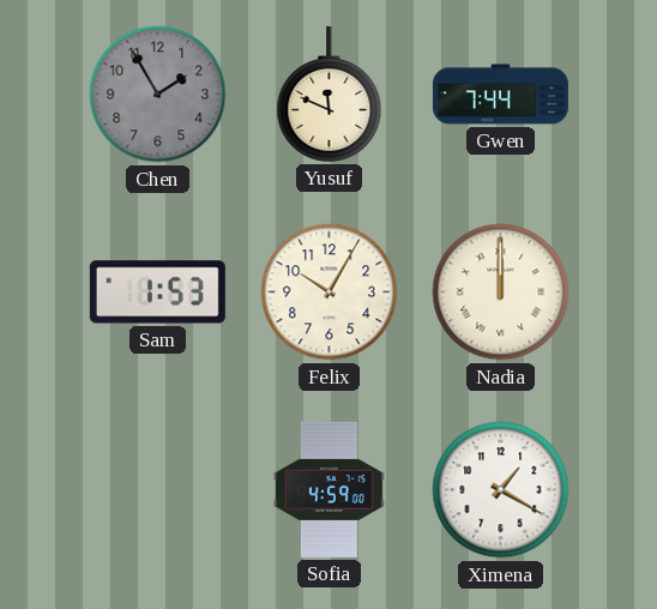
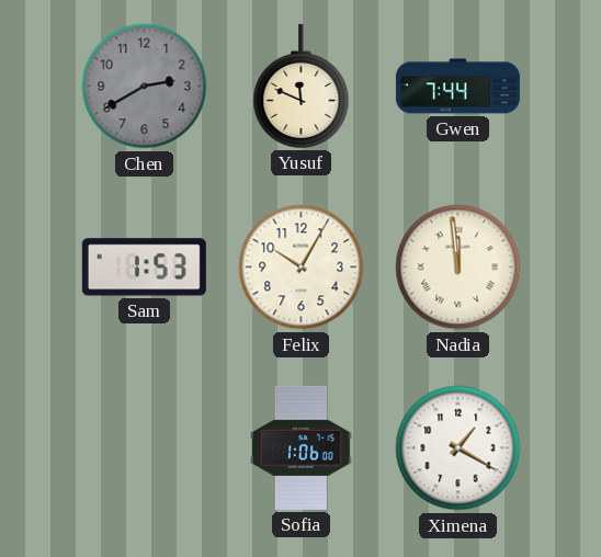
Chen: 1:55 -> 2:40
Nadia: 12:00 -> 11:59
Sofia: 4:59 -> 1:06
